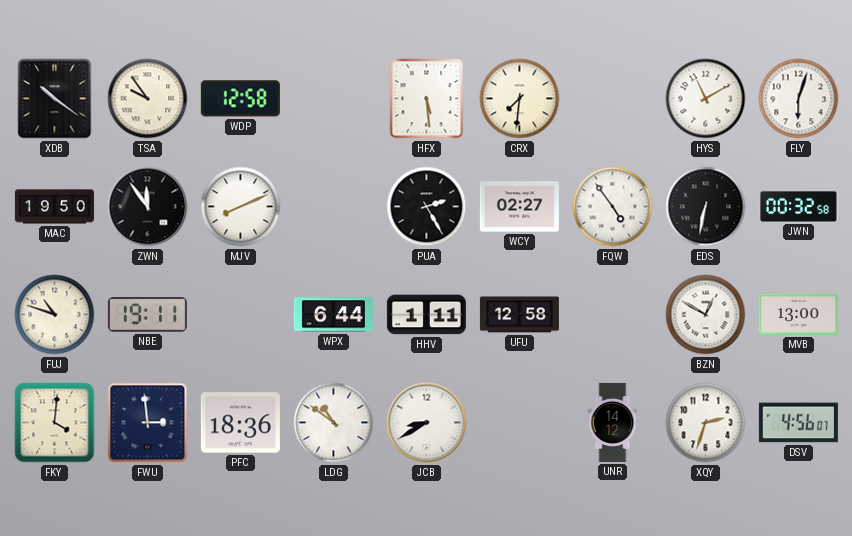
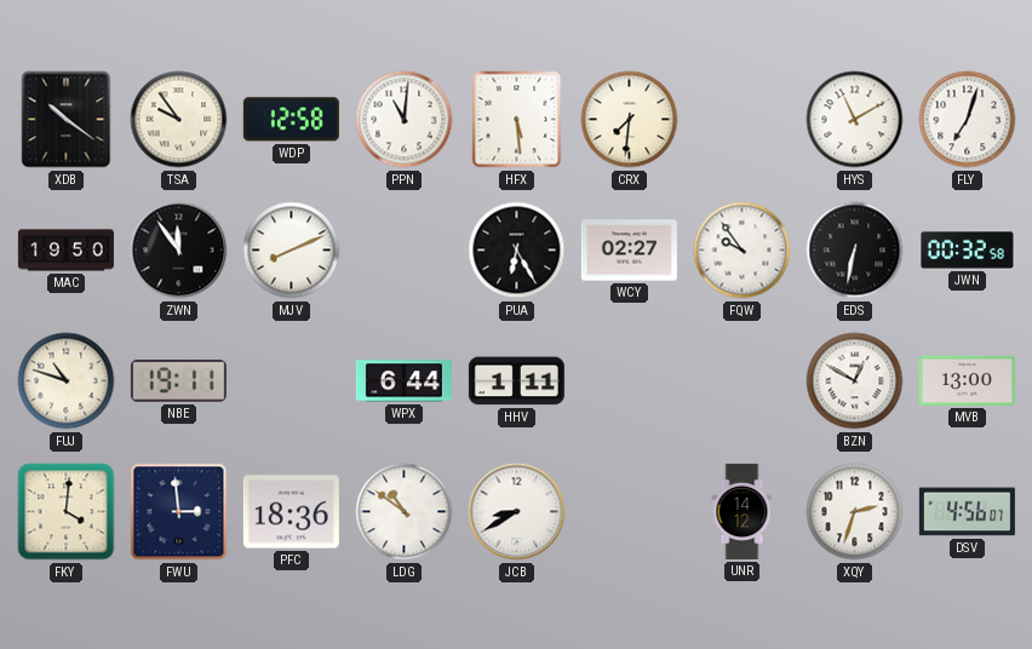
PPN: none -> 11:01
FLY: 6:03 -> 7:03
PUA: 2:25 -> 6:25
FQW: 4:54 -> 9:54
UFU: 12:58 -> none
